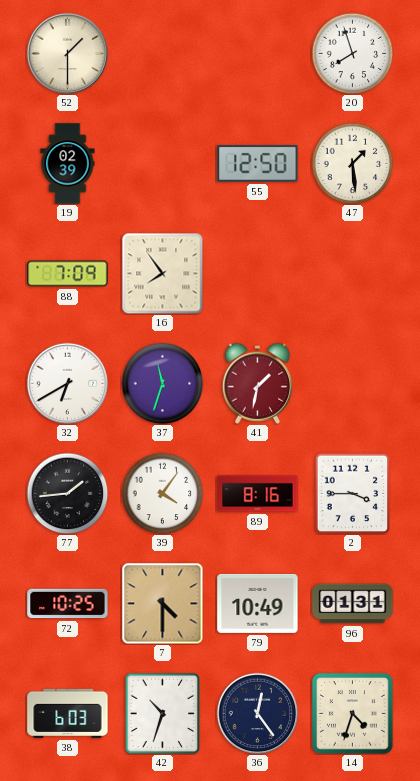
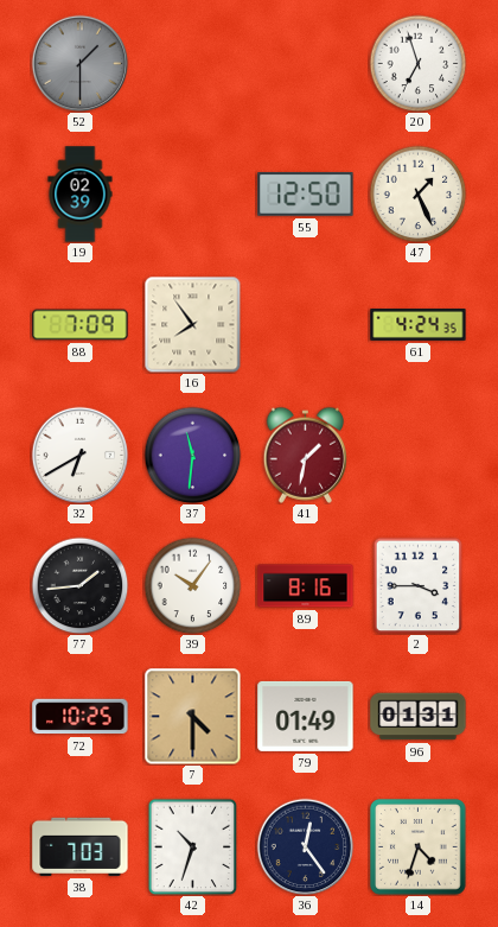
52 dial: cream -> grey
20: 7:57 -> 6:57
47: 1:29 -> 1:26
61: none -> 4:24
37: 11:33 -> 11:31
39: 4:06 -> 10:06
79: 10:49 -> 01:49
38: 6:03 -> 7:03
